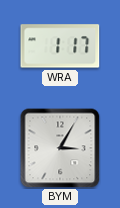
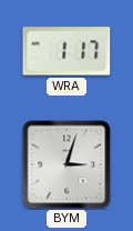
BYM: 3:05 -> 3:03
